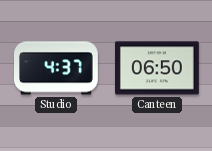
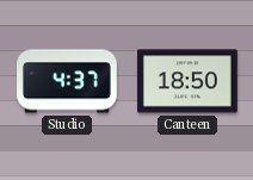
Canteen: 06:50 -> 18:50
